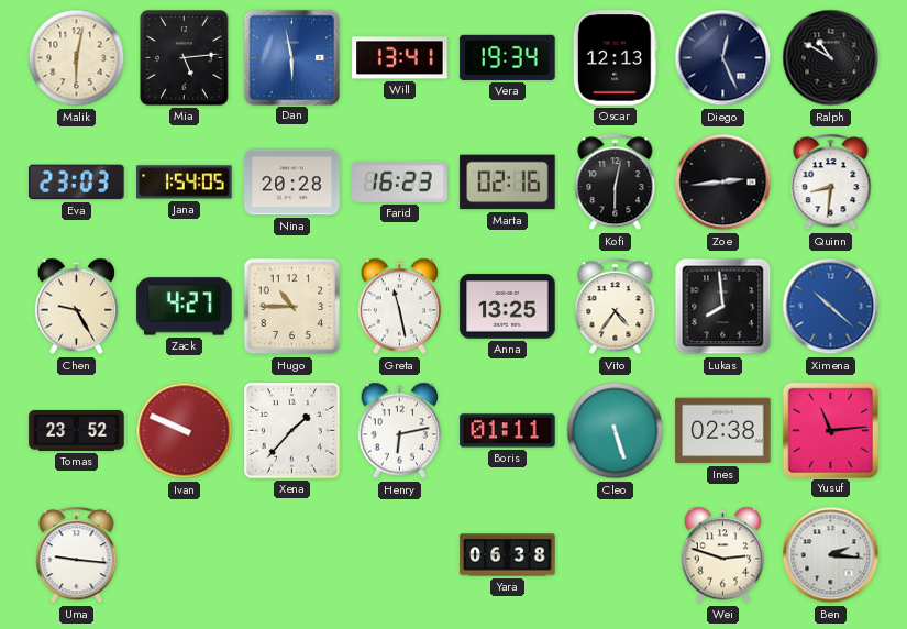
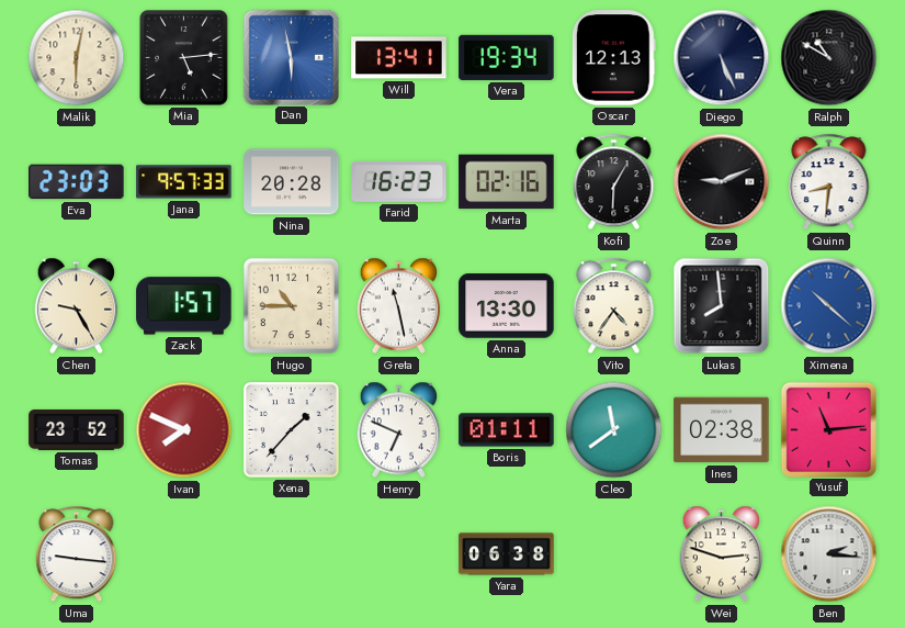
Diego: 12:26 -> 5:26
Jana: 1:54 -> 9:57
Kofi: 6:02 -> 6:05
Zoe: 2:44 -> 9:11
Zack: 4:27 -> 1:57
Anna: 13:25 -> 13:30
Ivan: 9:49 -> 7:49
Henry: 6:13 -> 6:49
Cleo: 5:27 -> 11:39
